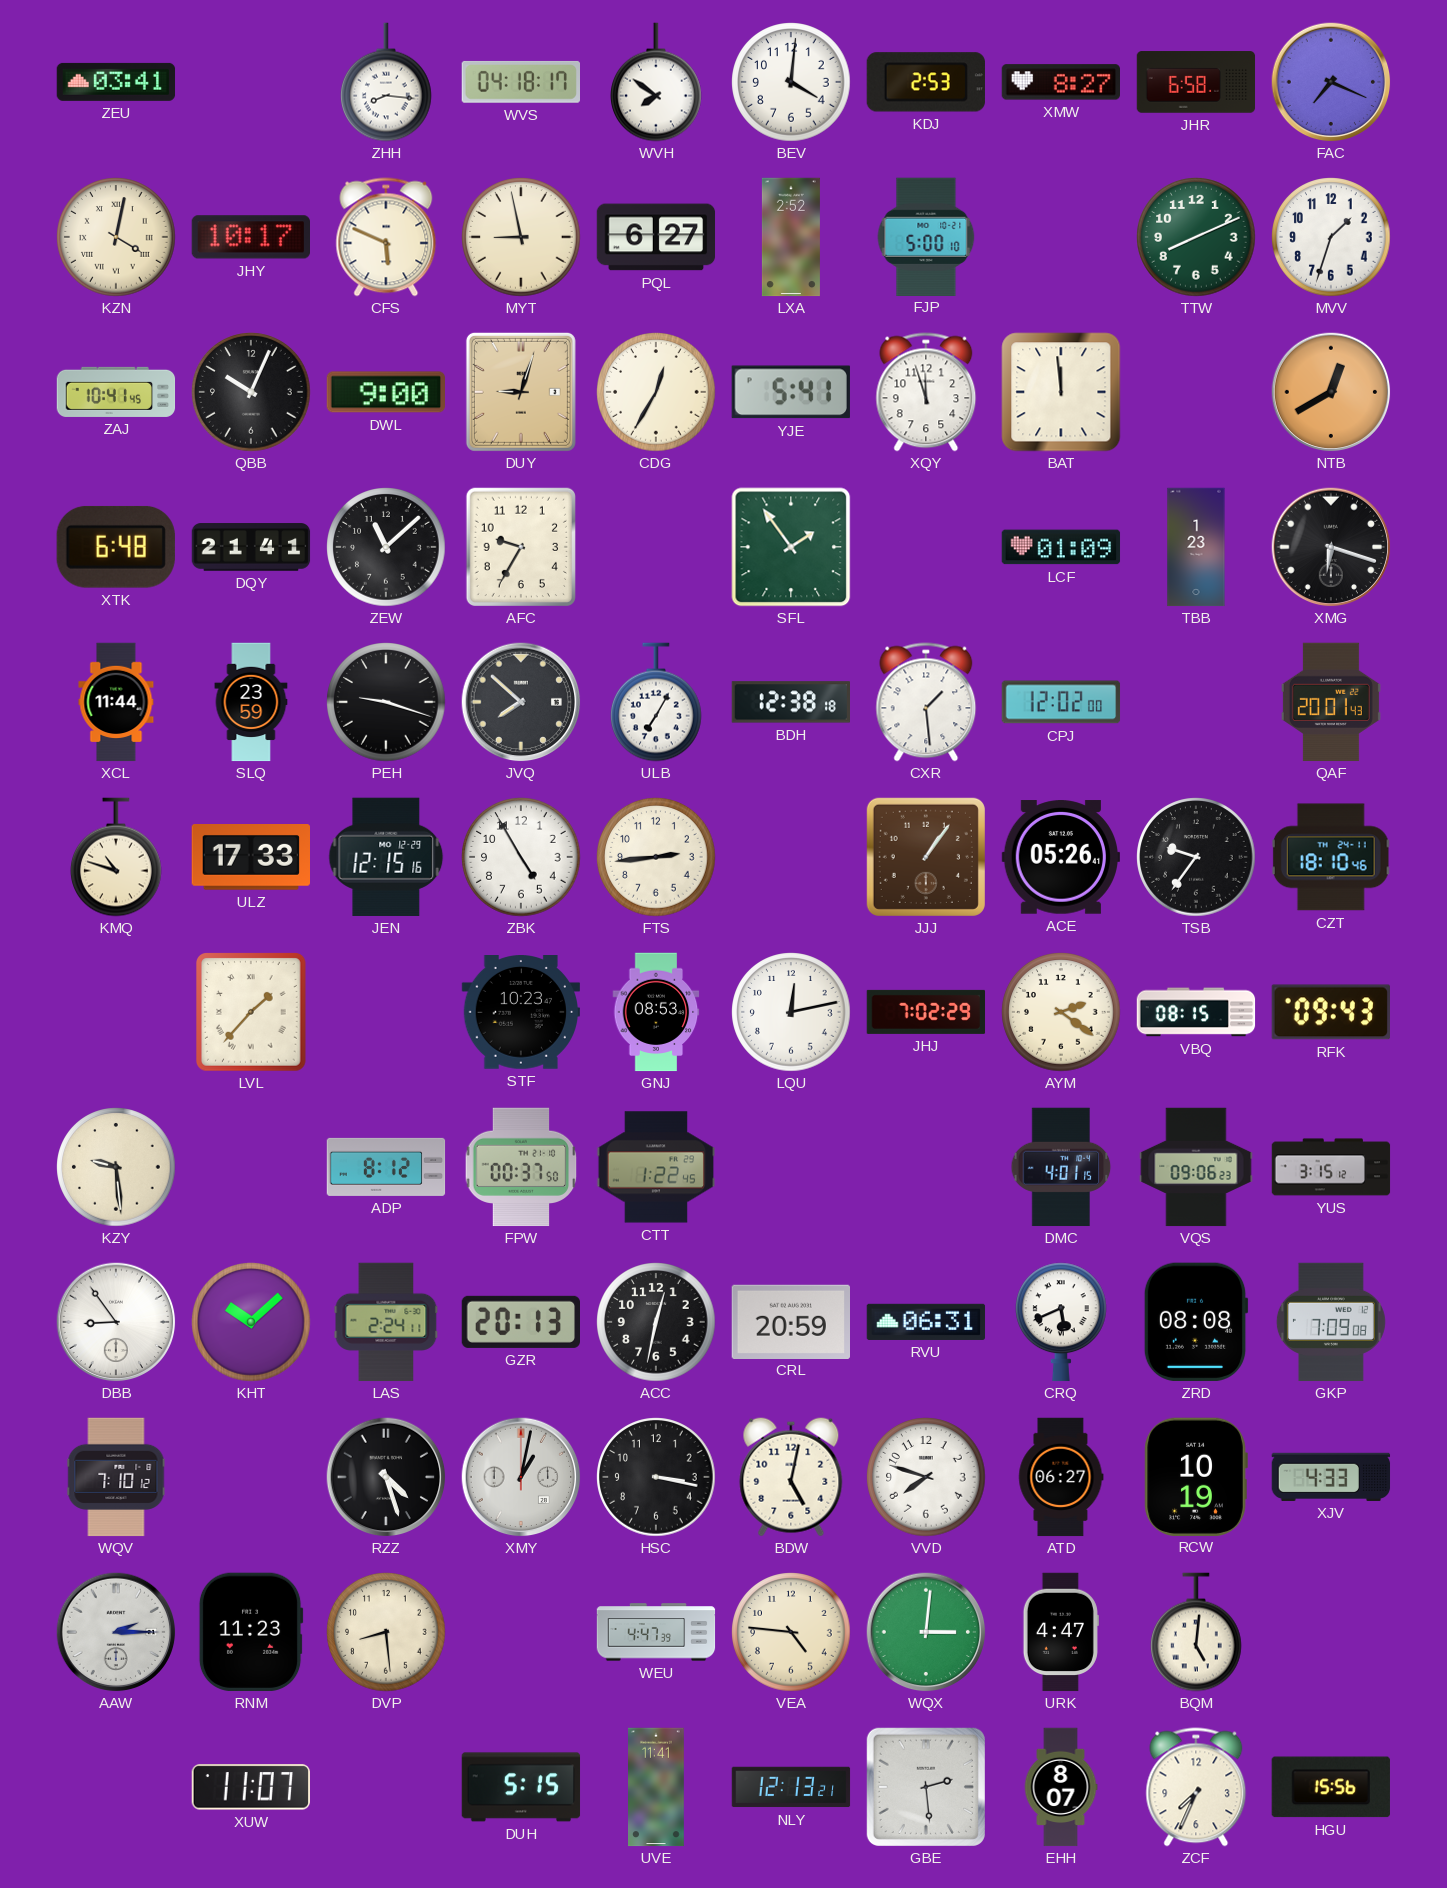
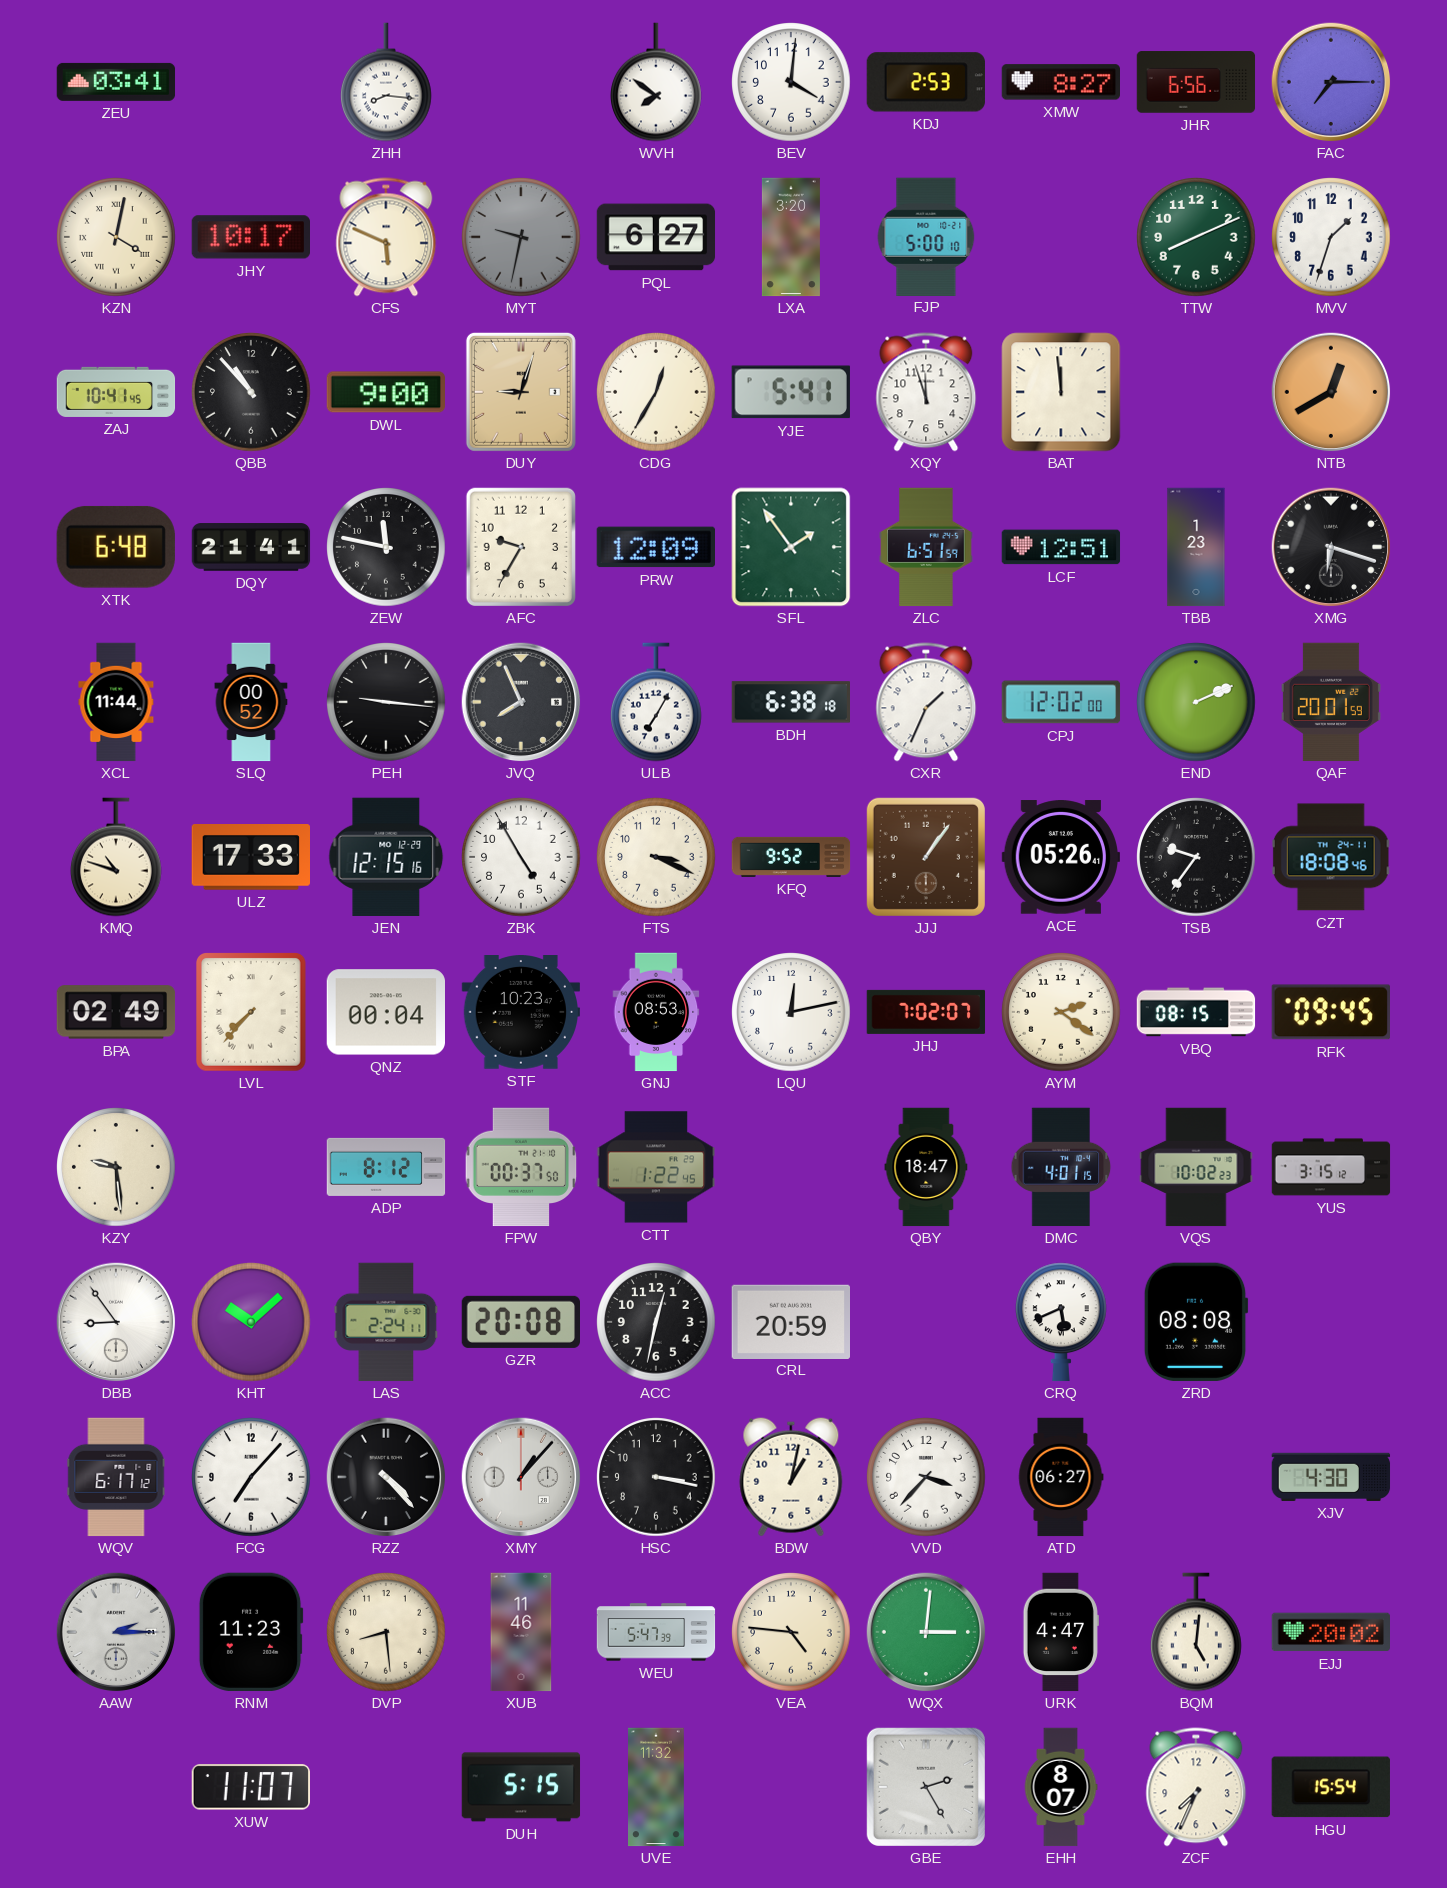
WVS: 04:18 -> none
JHR: 6:58 -> 6:56
FAC: 7:19 -> 7:15
MYT: 8:58 -> 9:32
MYT dial: cream -> grey
LXA: 2:52 -> 3:20
QBB: 10:04 -> 10:53
ZEW: 11:08 -> 11:47
PRW: none -> 12:09
ZLC: none -> 6:51
LCF: 01:09 -> 12:51
SLQ: 23:59 -> 00:52
PEH: 9:18 -> 9:16
JVQ: 7:52 -> 7:56
BDH: 12:38 -> 6:38
CXR: 1:29 -> 1:34
END: none -> 2:11
QAF: 20:01:43 -> 20:01:59
FTS: 2:44 -> 3:19
KFQ: none -> 9:52
CZT: 18:10 -> 18:08
BPA: none -> 02:49
LVL: 1:37 -> 7:37
QNZ: none -> 00:04
JHJ: 7:02:29 -> 7:02:07
RFK: 09:43 -> 09:45
QBY: none -> 18:47
VQS: 09:06 -> 10:02
GZR: 20:13 -> 20:08
RVU: 06:31 -> none
GKP: 7:09 -> none
WQV: 7:10 -> 6:17
FCG: none -> 7:07
RZZ: 4:27 -> 4:23
XMY: 1:02 -> 1:07
BDW: 5:02 -> 1:02
VVD: 7:48 -> 3:37
RCW: 10:19 -> none
XJV: 4:33 -> 4:30
XUB: none -> 11:46
WEU: 4:47 -> 5:47
EJJ: none -> 20:02
UVE: 11:41 -> 11:32
NLY: 12:13 -> none
GBE: 2:29 -> 2:25
HGU: 15:56 -> 15:54
